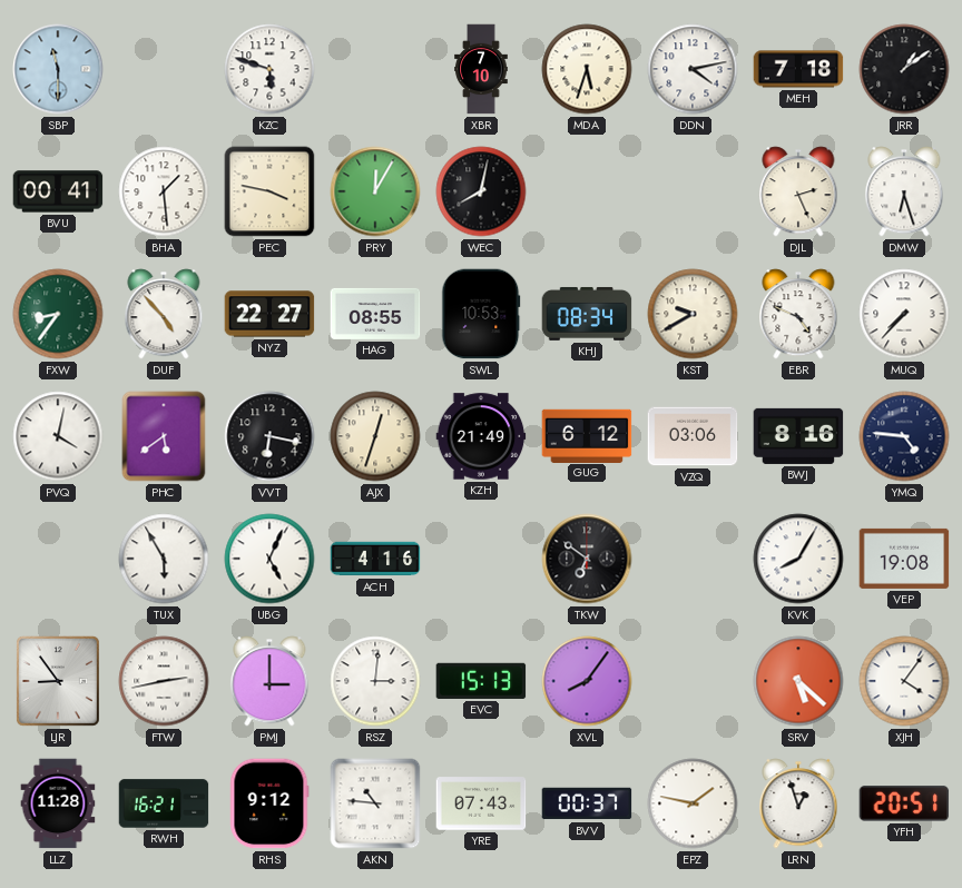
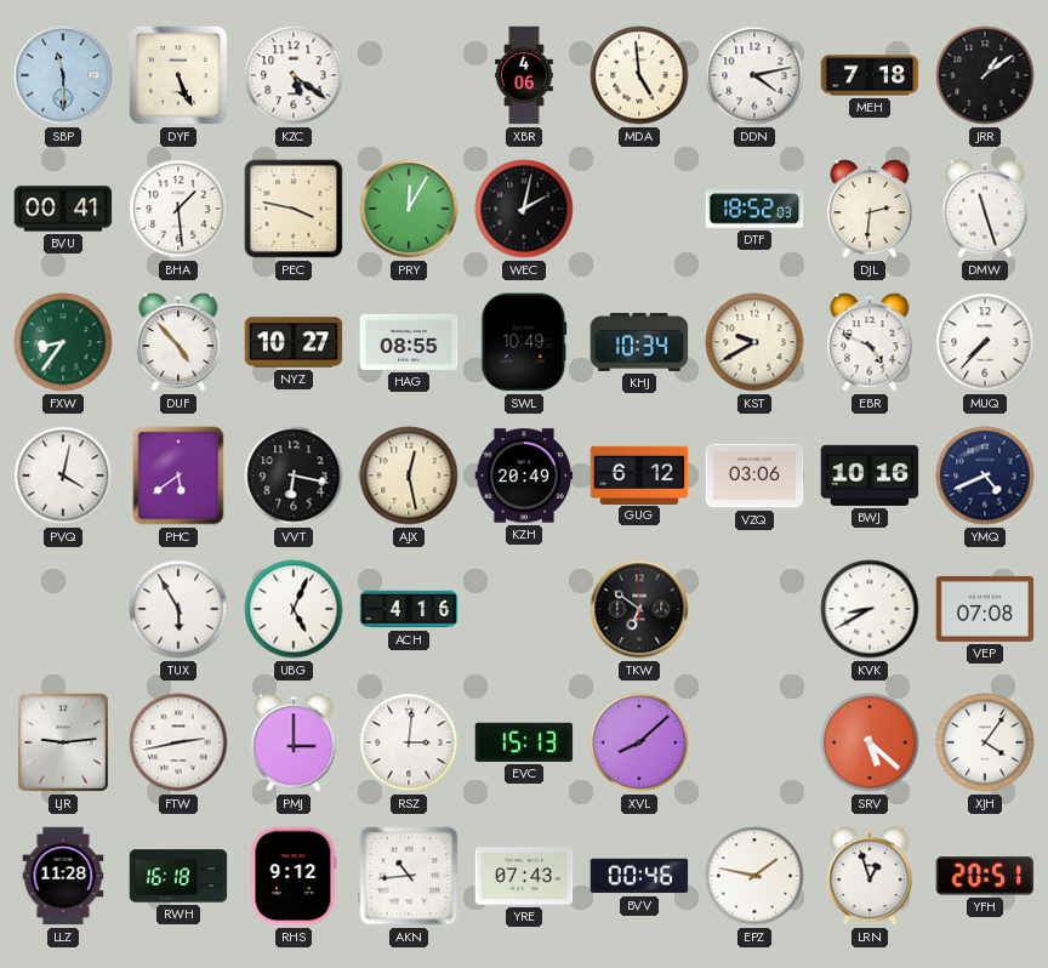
DYF: none -> 5:26
KZC: 5:48 -> 5:21
XBR: 7:10 -> 4:06
MDA: 5:33 -> 4:59
WEC: 8:02 -> 2:02
DTF: none -> 18:52
DJL: 2:26 -> 2:31
DMW: 6:27 -> 11:27
NYZ: 22:27 -> 10:27
SWL: 10:53 -> 10:49
KHJ: 08:34 -> 10:34
AJX: 12:33 -> 12:28
KZH: 21:49 -> 20:49
BWJ: 8:16 -> 10:16
YMQ: 4:46 -> 4:41
KVK: 8:05 -> 8:40
VEP: 19:08 -> 07:08
LJR: 8:54 -> 9:14
XVL: 8:06 -> 8:08
RWH: 16:21 -> 16:18
AKN: 10:46 -> 10:44
BVV: 00:37 -> 00:46
